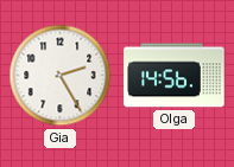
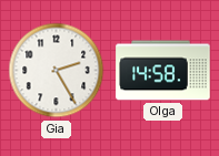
Olga: 14:56 -> 14:58
